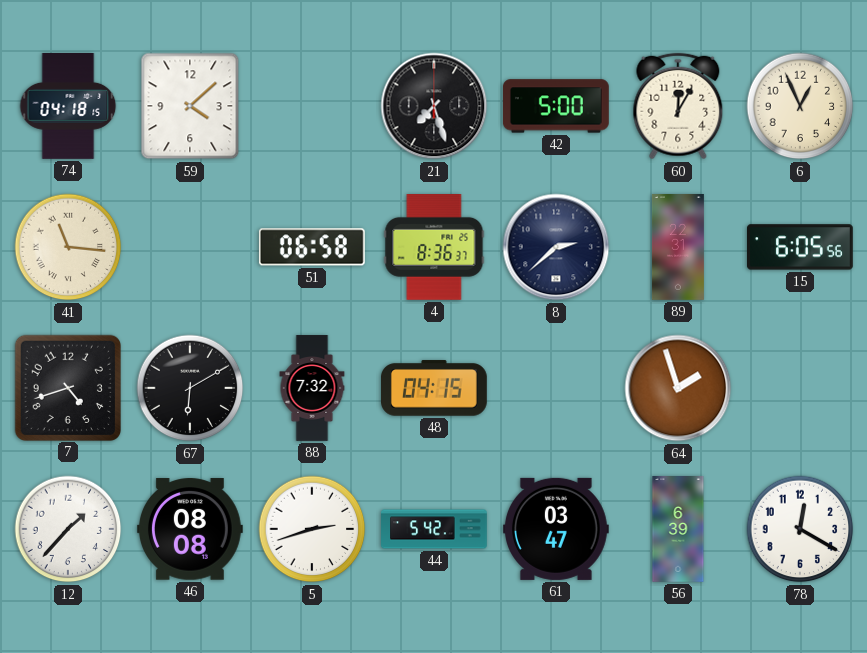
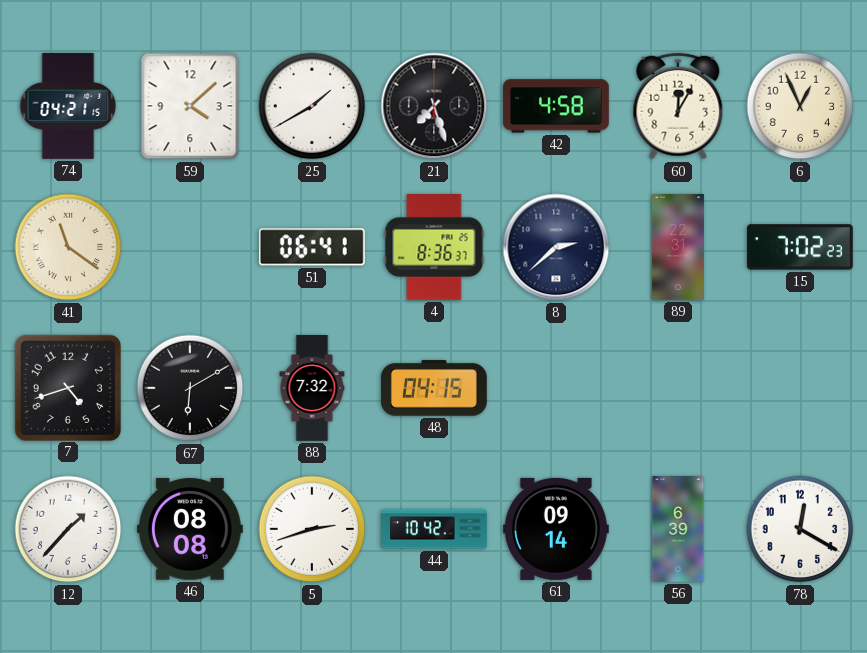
74: 04:18 -> 04:21
25: none -> 1:40
42: 5:00 -> 4:58
41: 11:16 -> 11:21
51: 06:58 -> 06:41
15: 6:05 -> 7:02
64: 1:57 -> none
44: 5:42 -> 10:42
61: 03:47 -> 09:14
